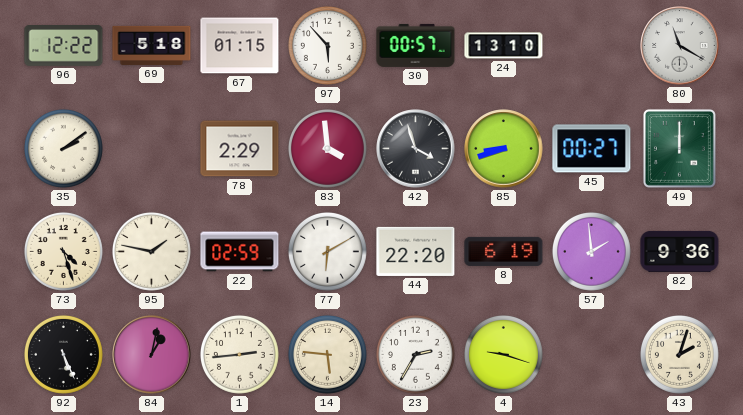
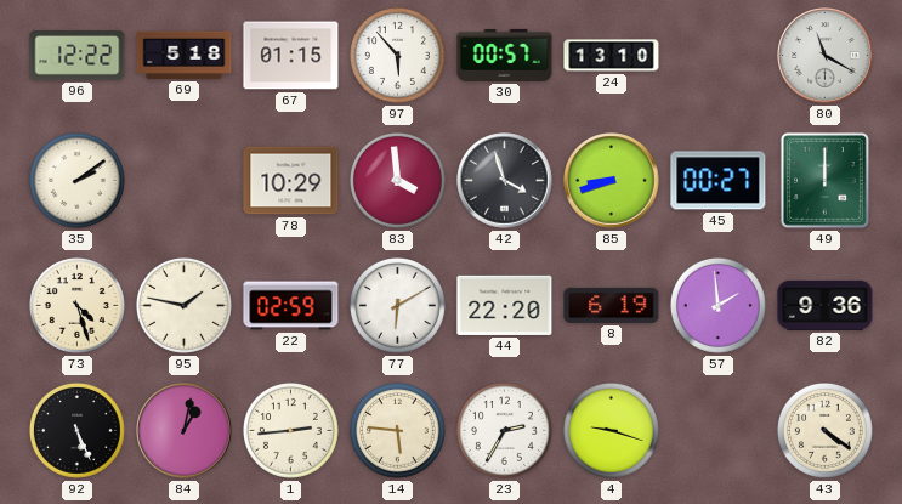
78: 2:29 -> 10:29
43: 2:03 -> 4:21
